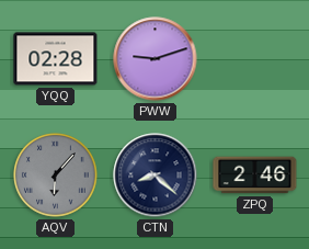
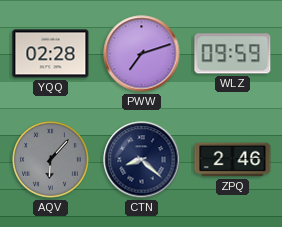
PWW: 9:12 -> 7:12
WLZ: none -> 09:59
